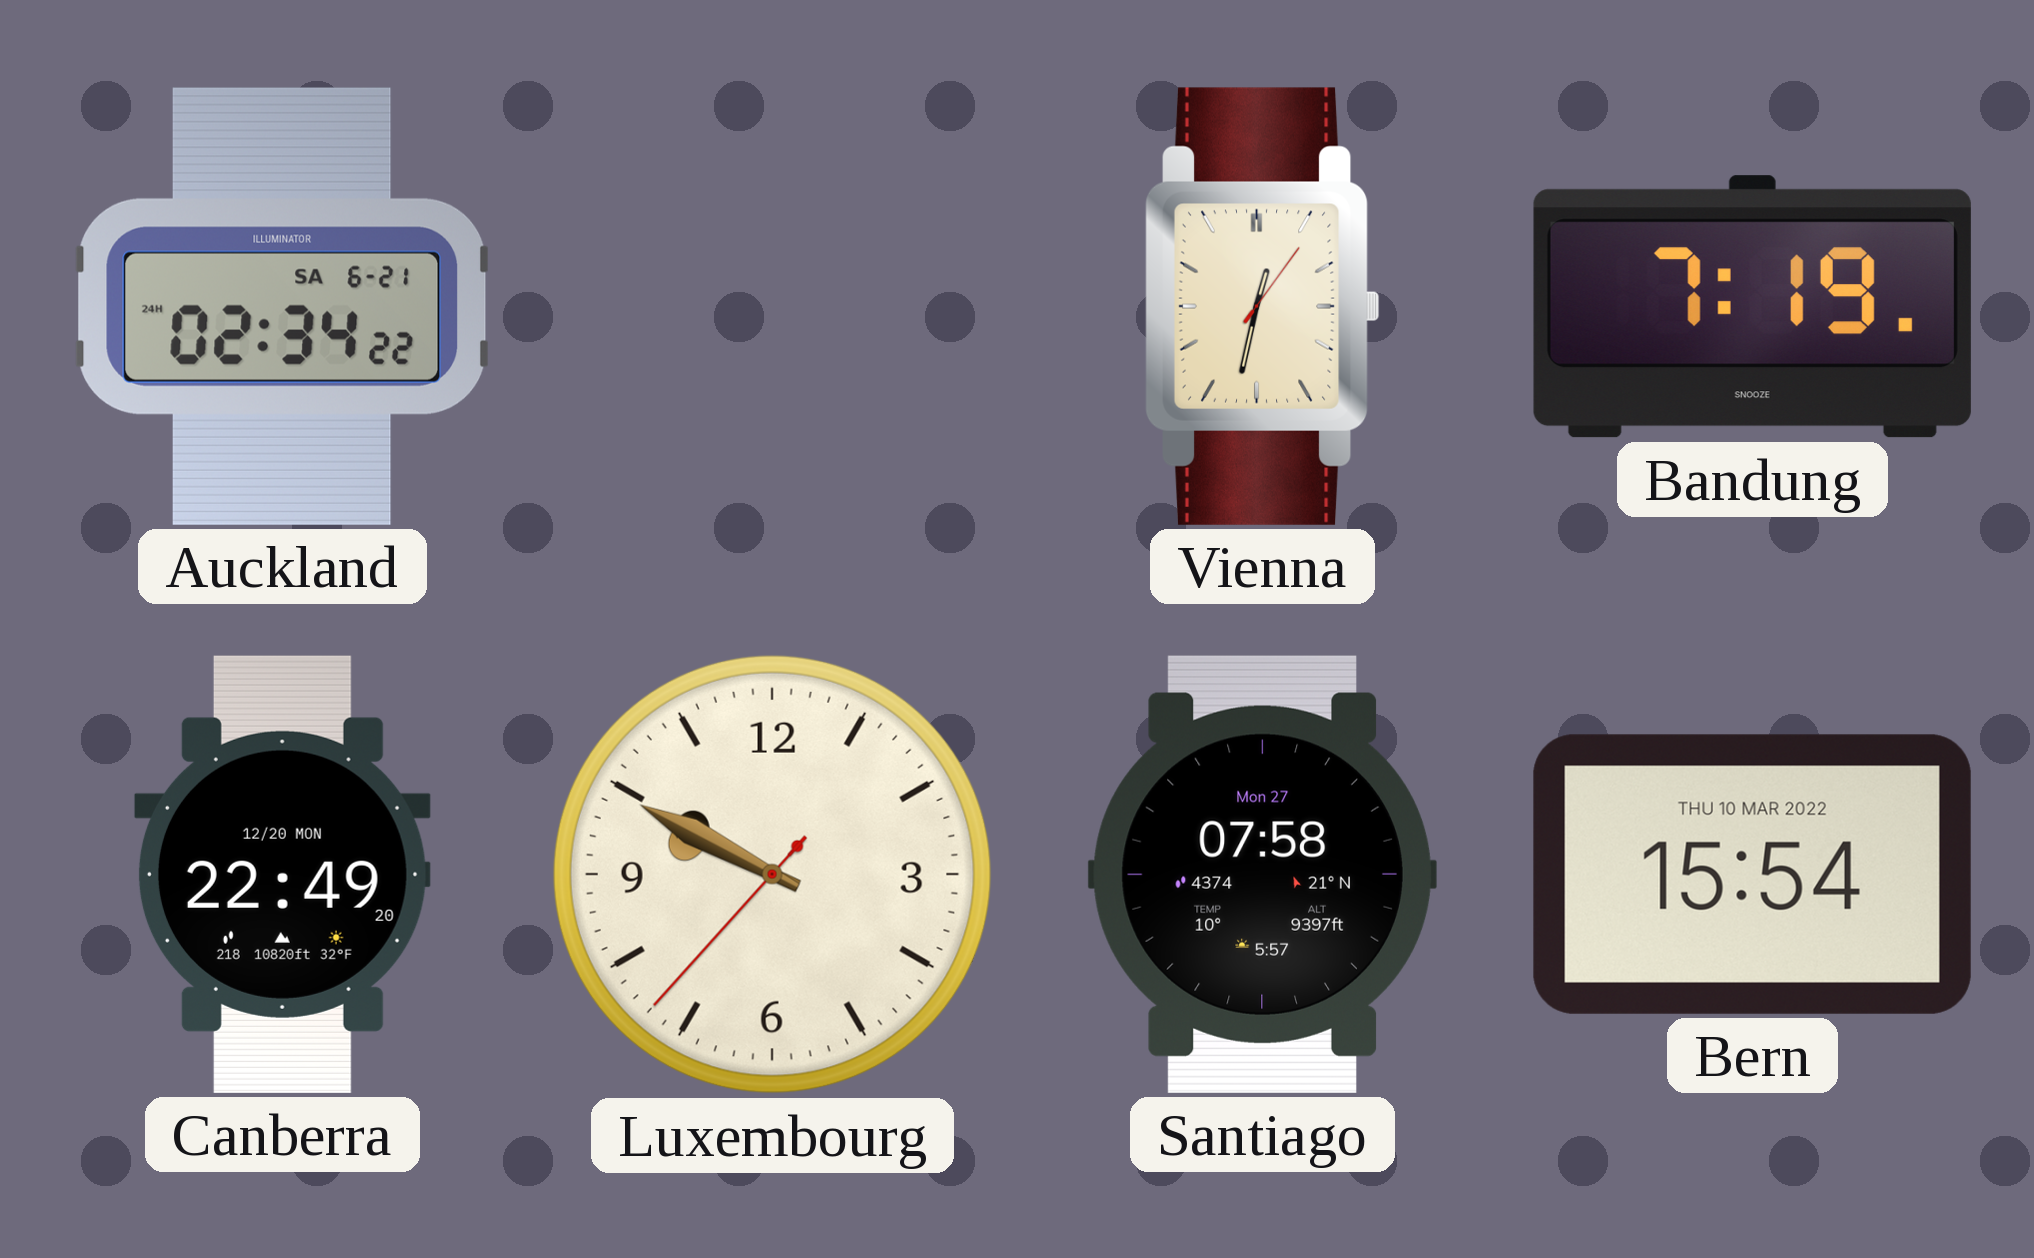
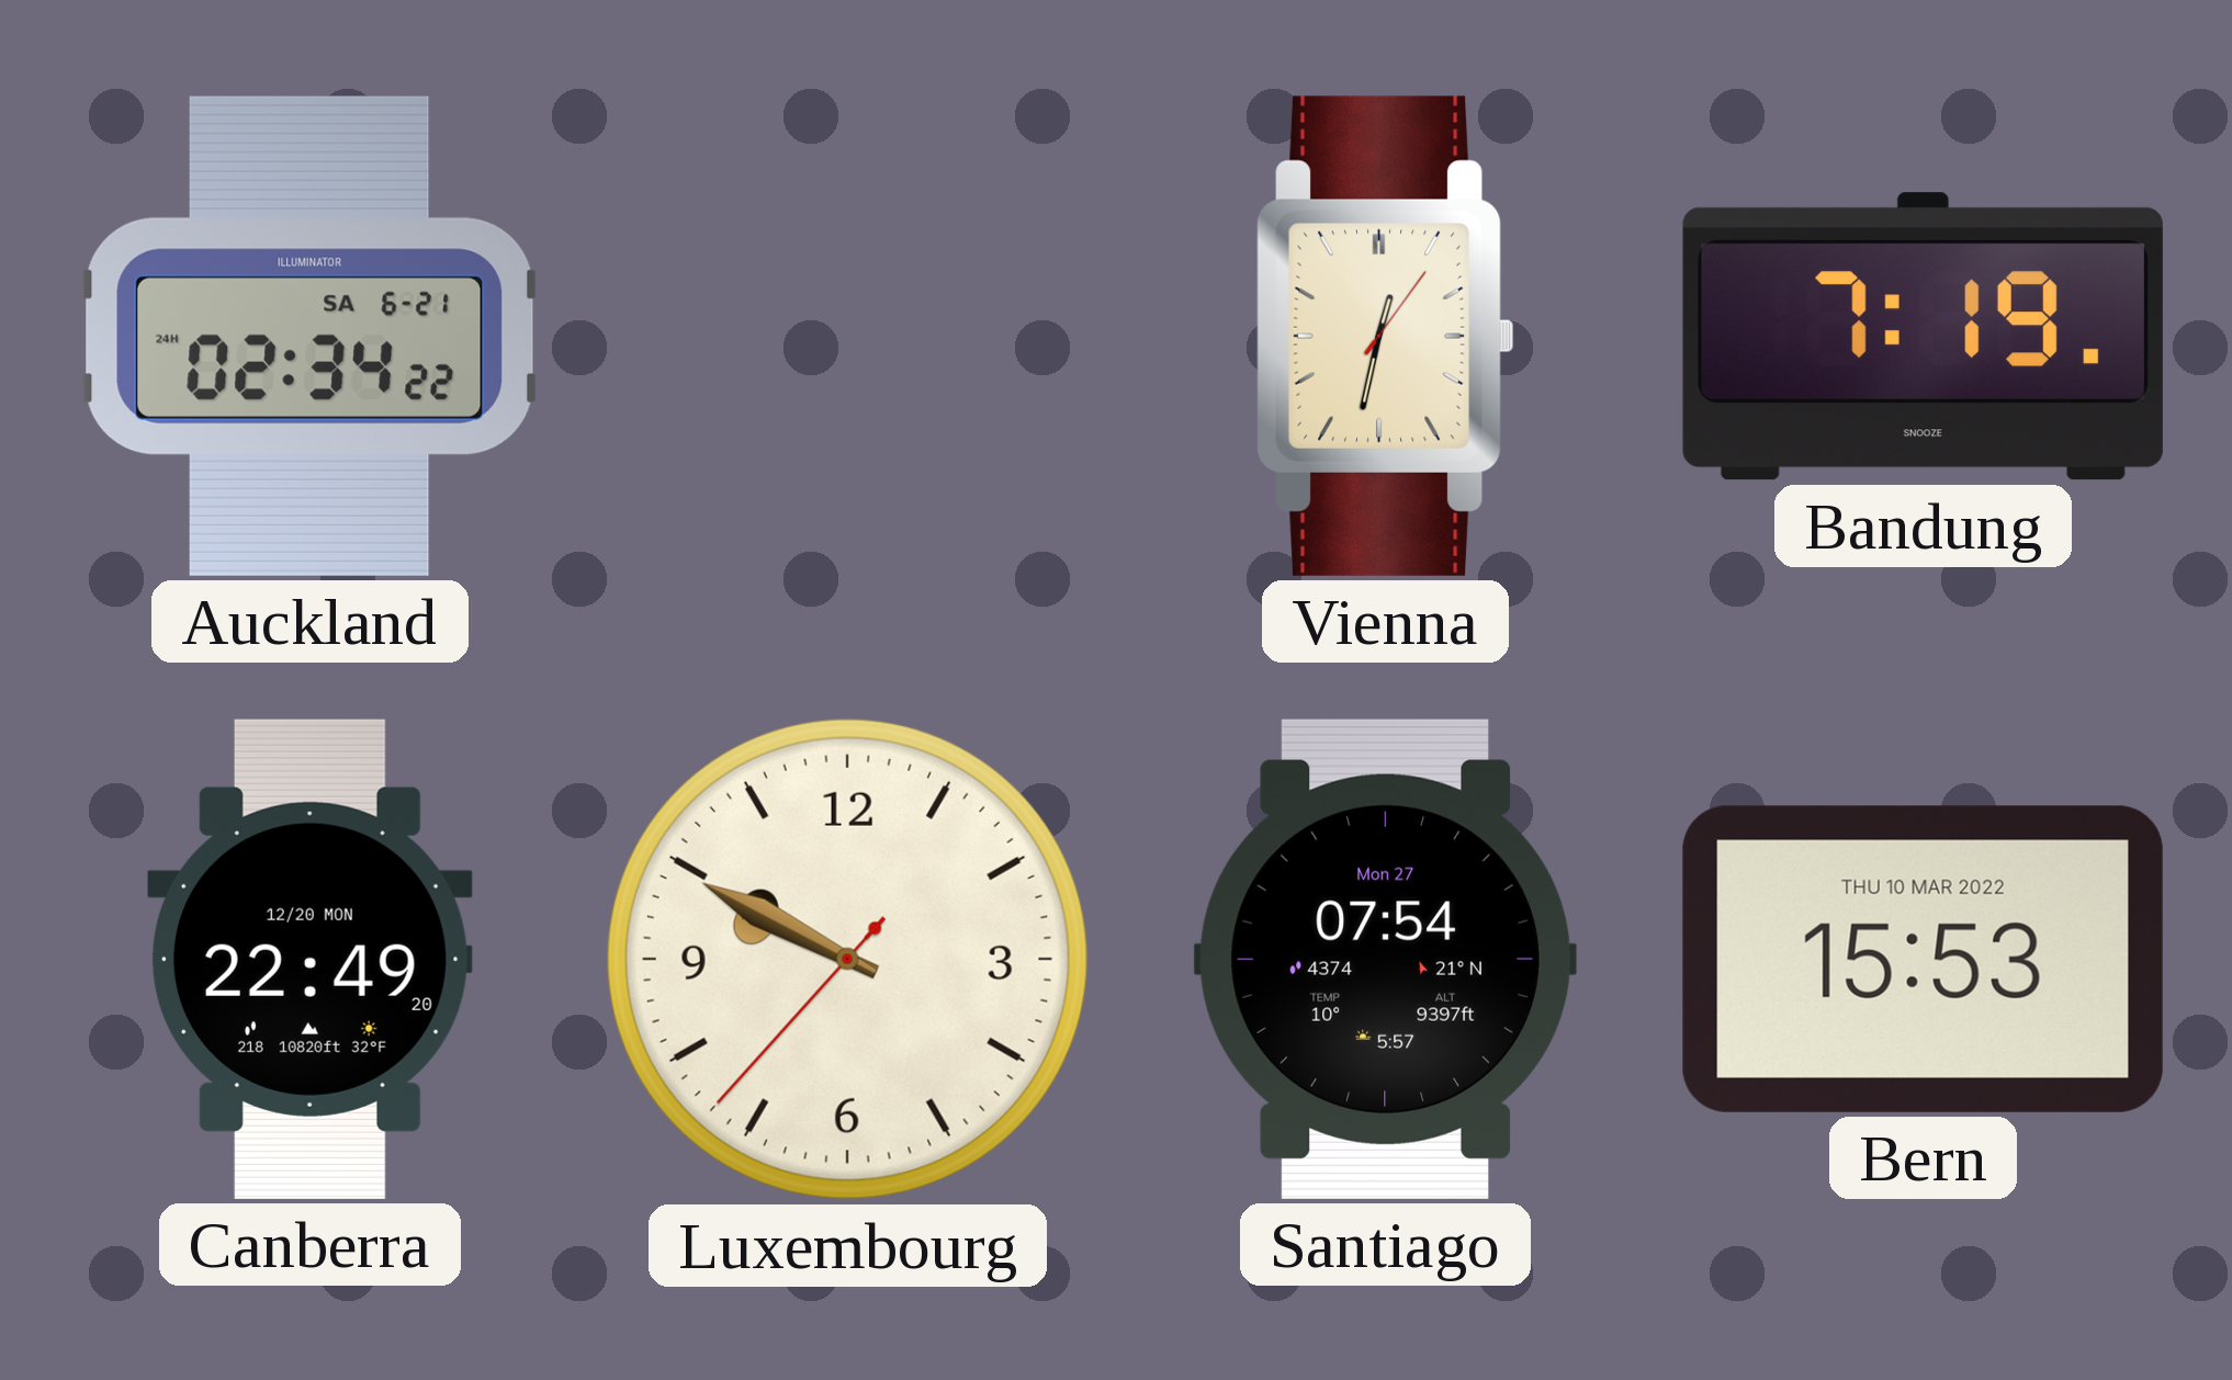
Santiago: 07:58 -> 07:54
Bern: 15:54 -> 15:53
